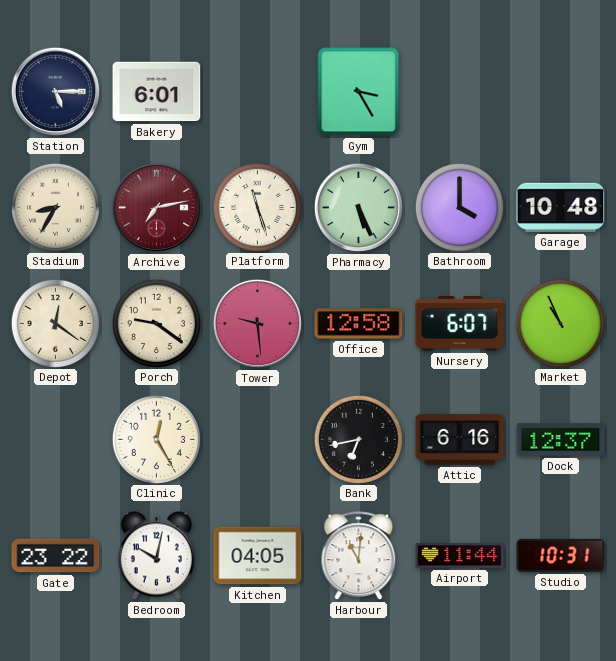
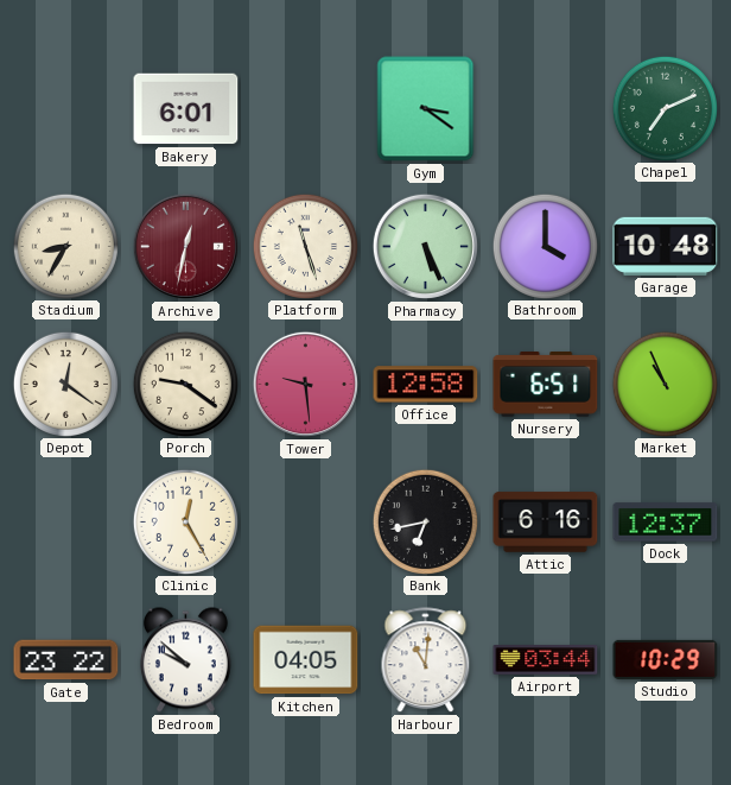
Station: 5:15 -> none
Gym: 3:25 -> 3:21
Chapel: none -> 7:11
Archive: 7:13 -> 12:32
Nursery: 6:07 -> 6:51
Bedroom: 10:02 -> 9:52
Airport: 11:44 -> 03:44
Studio: 10:31 -> 10:29
